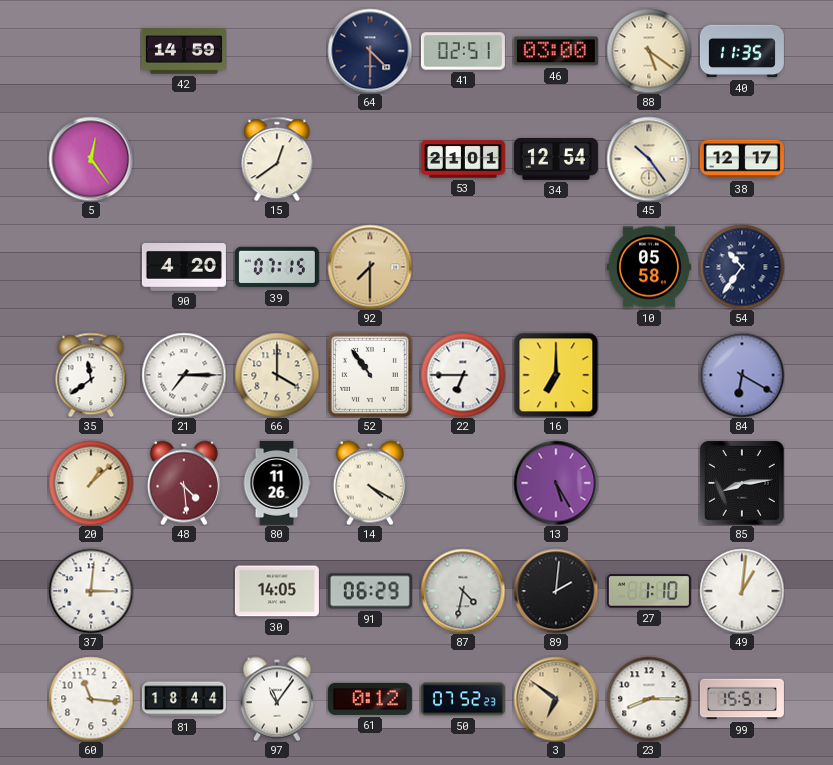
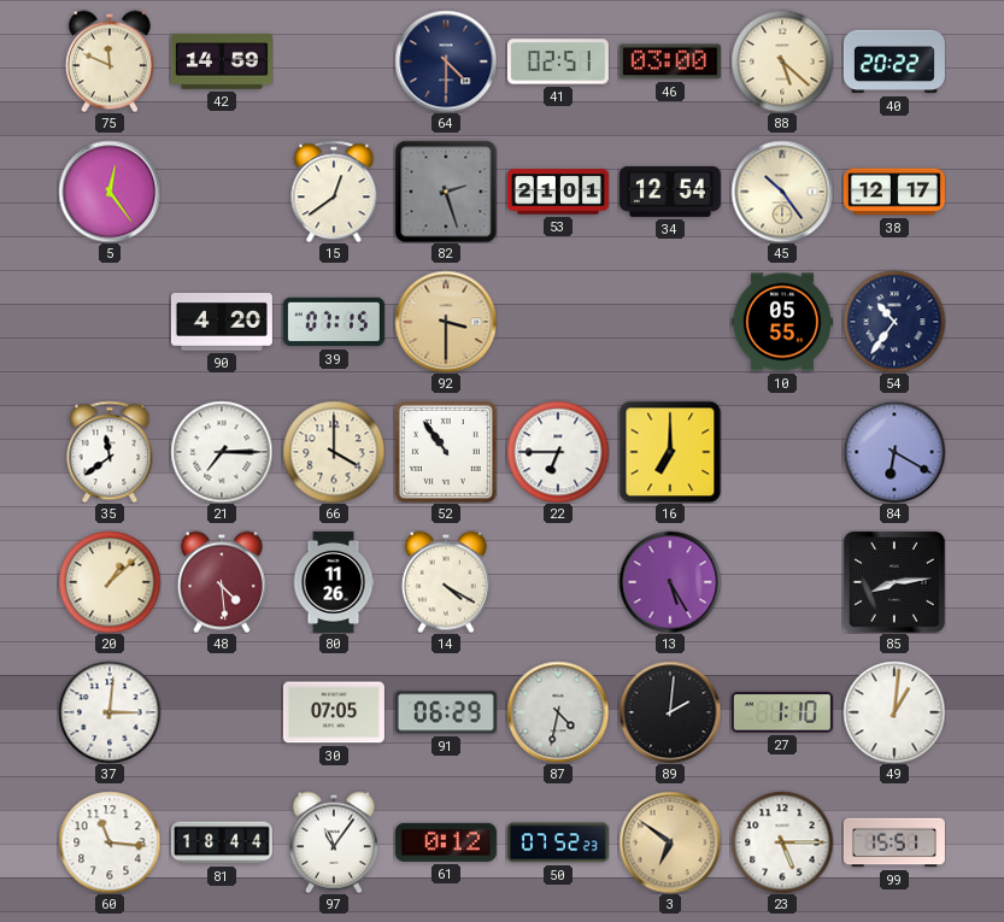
75: none -> 11:49
88: 5:21 -> 5:22
40: 11:35 -> 20:22
82: none -> 2:27
92: 7:30 -> 3:30
10: 05:58 -> 05:55
30: 14:05 -> 07:05
23: 8:15 -> 5:15
